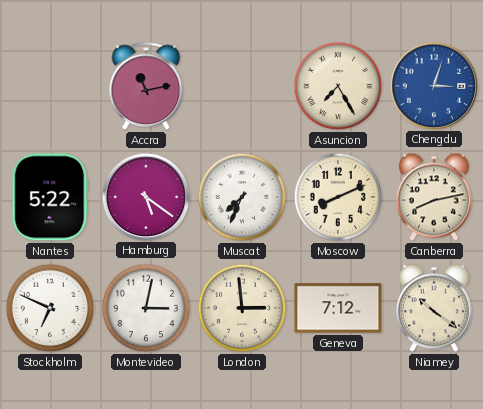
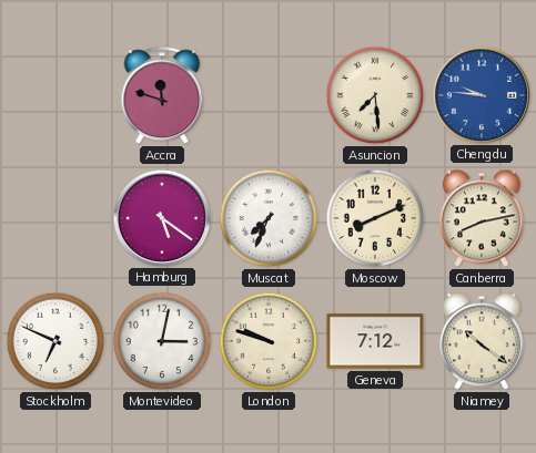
Accra: 11:13 -> 11:48
Asuncion: 7:25 -> 7:29
Chengdu: 3:03 -> 9:46
Nantes: 5:22 -> none
London: 2:59 -> 9:48
